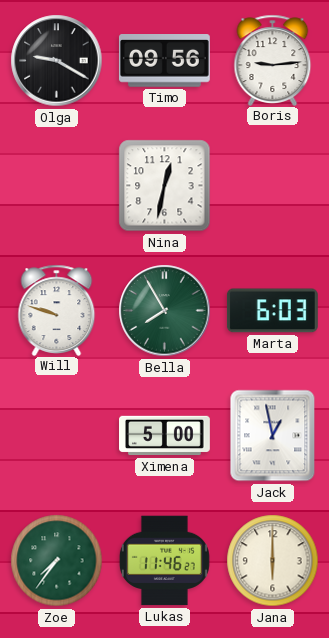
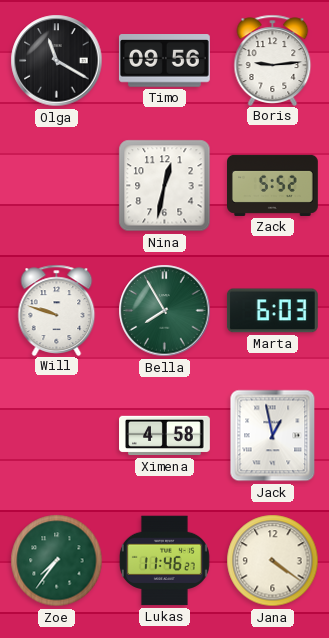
Olga: 9:20 -> 11:20
Zack: none -> 5:52
Ximena: 5:00 -> 4:58
Jana: 6:00 -> 4:21
